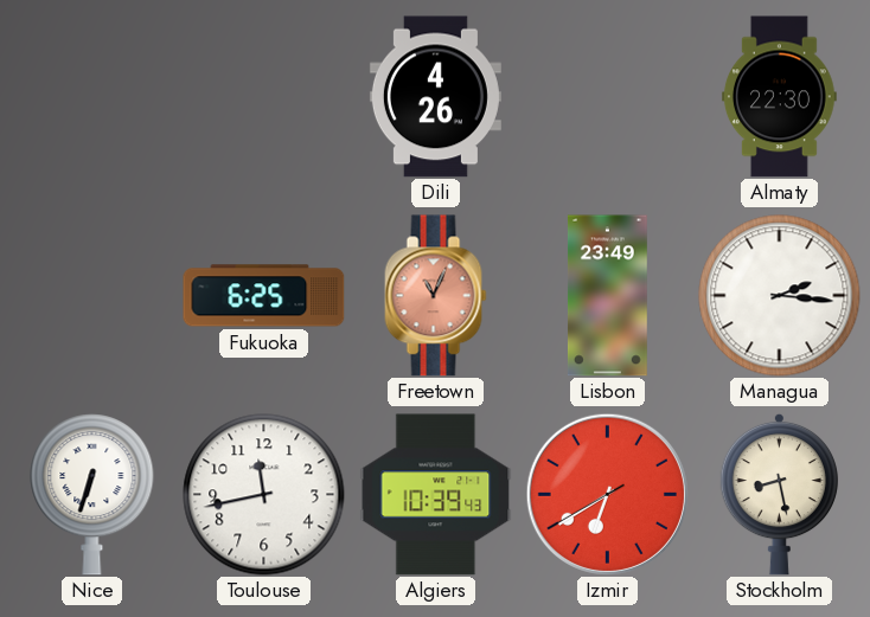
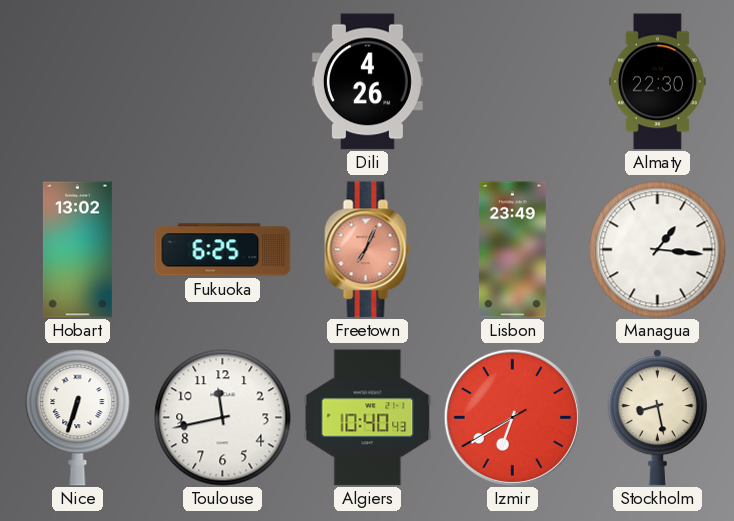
Hobart: none -> 13:02
Freetown: 11:04 -> 7:04
Managua: 2:16 -> 1:16
Algiers: 10:39 -> 10:40
